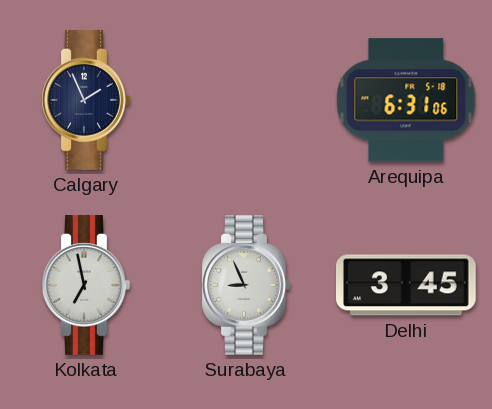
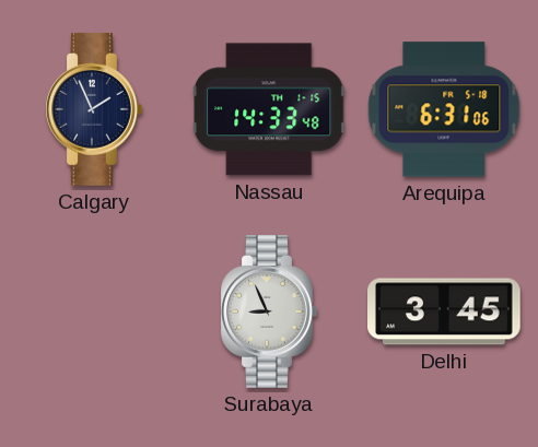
Nassau: none -> 14:33
Kolkata: 6:58 -> none
